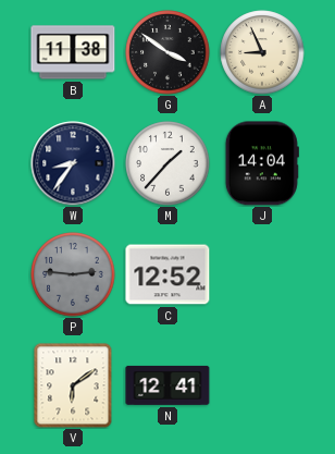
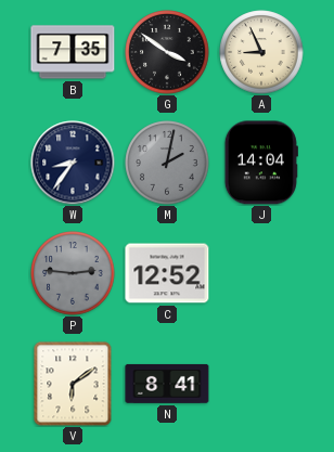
B: 11:38 -> 7:35
M: 1:37 -> 2:02
M dial: white -> grey
N: 12:41 -> 8:41
